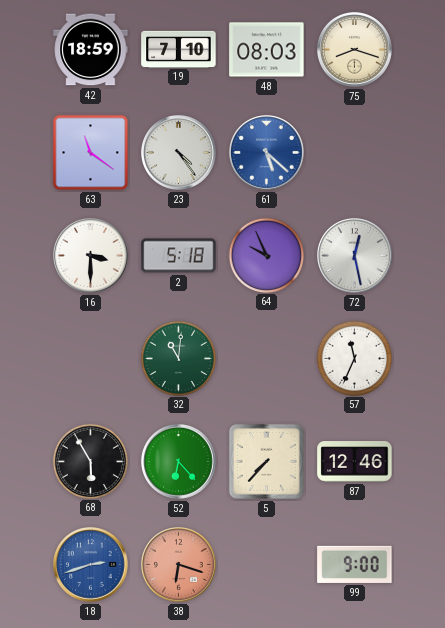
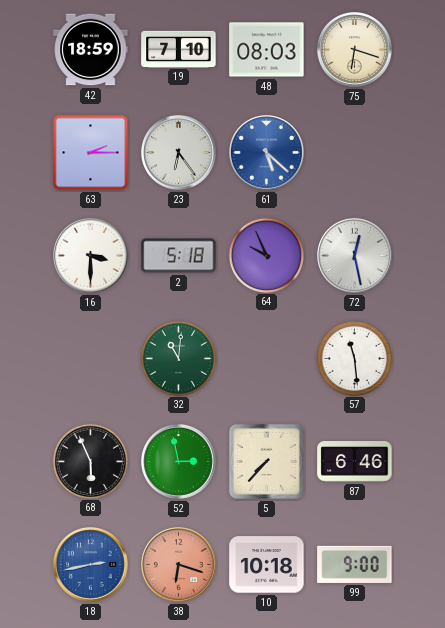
75: 8:18 -> 6:18
63: 11:21 -> 2:15
23: 4:24 -> 6:24
57: 11:34 -> 11:29
68: 5:55 -> 5:56
52: 6:23 -> 2:58
87: 12:46 -> 6:46
18: 2:42 -> 2:43
10: none -> 10:18
